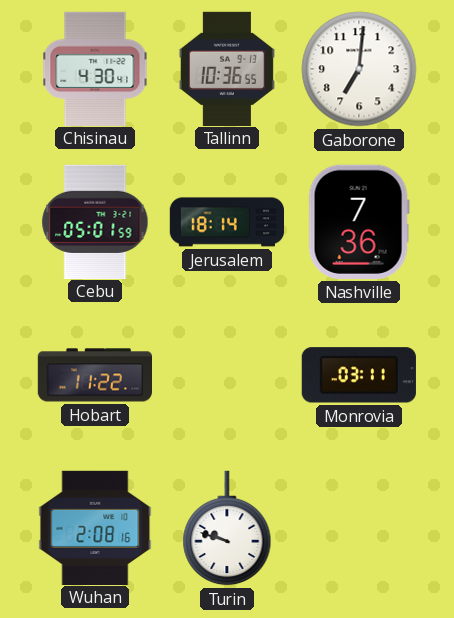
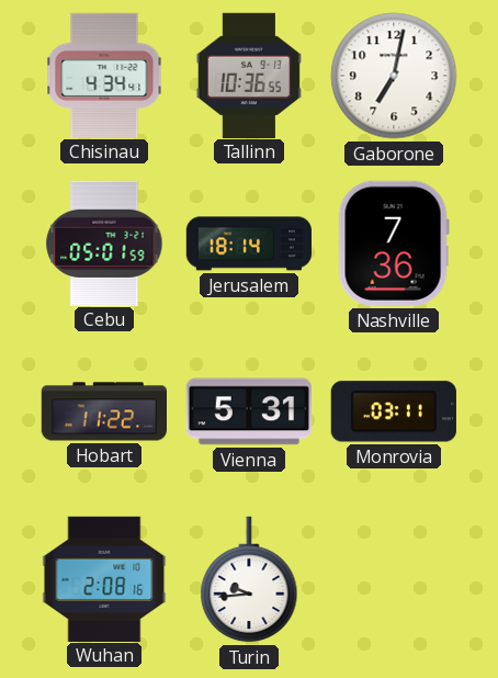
Chisinau: 4:30 -> 4:34
Gaborone: 7:01 -> 7:02
Vienna: none -> 5:31
Turin: 9:48 -> 9:44
